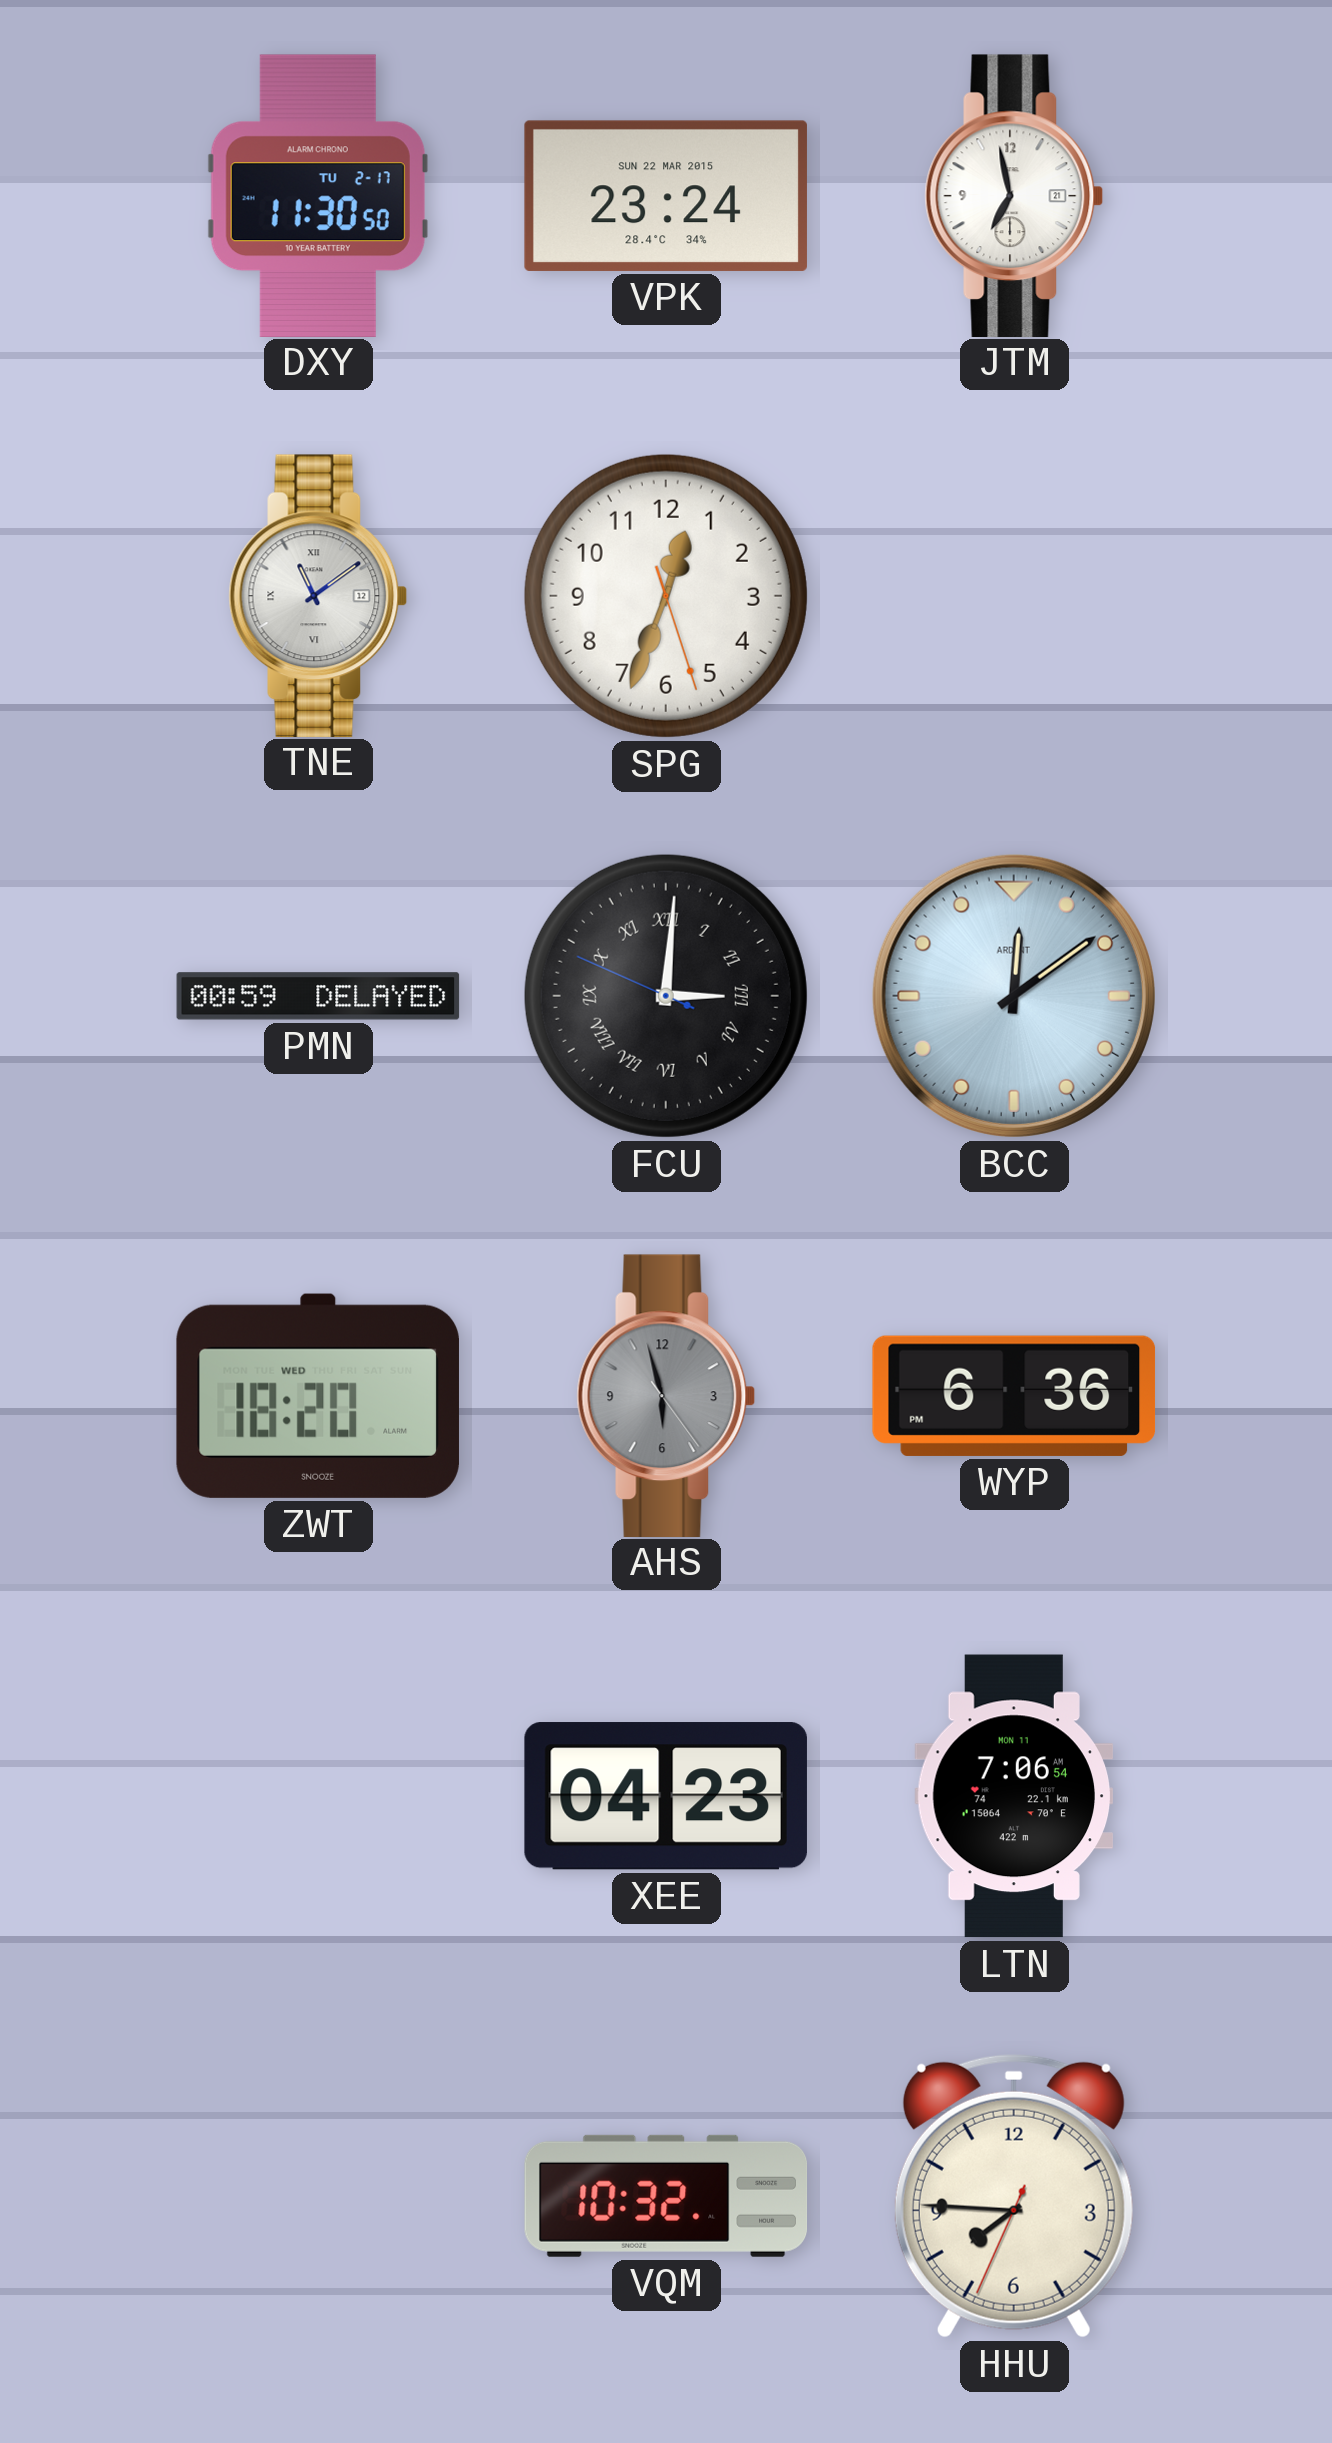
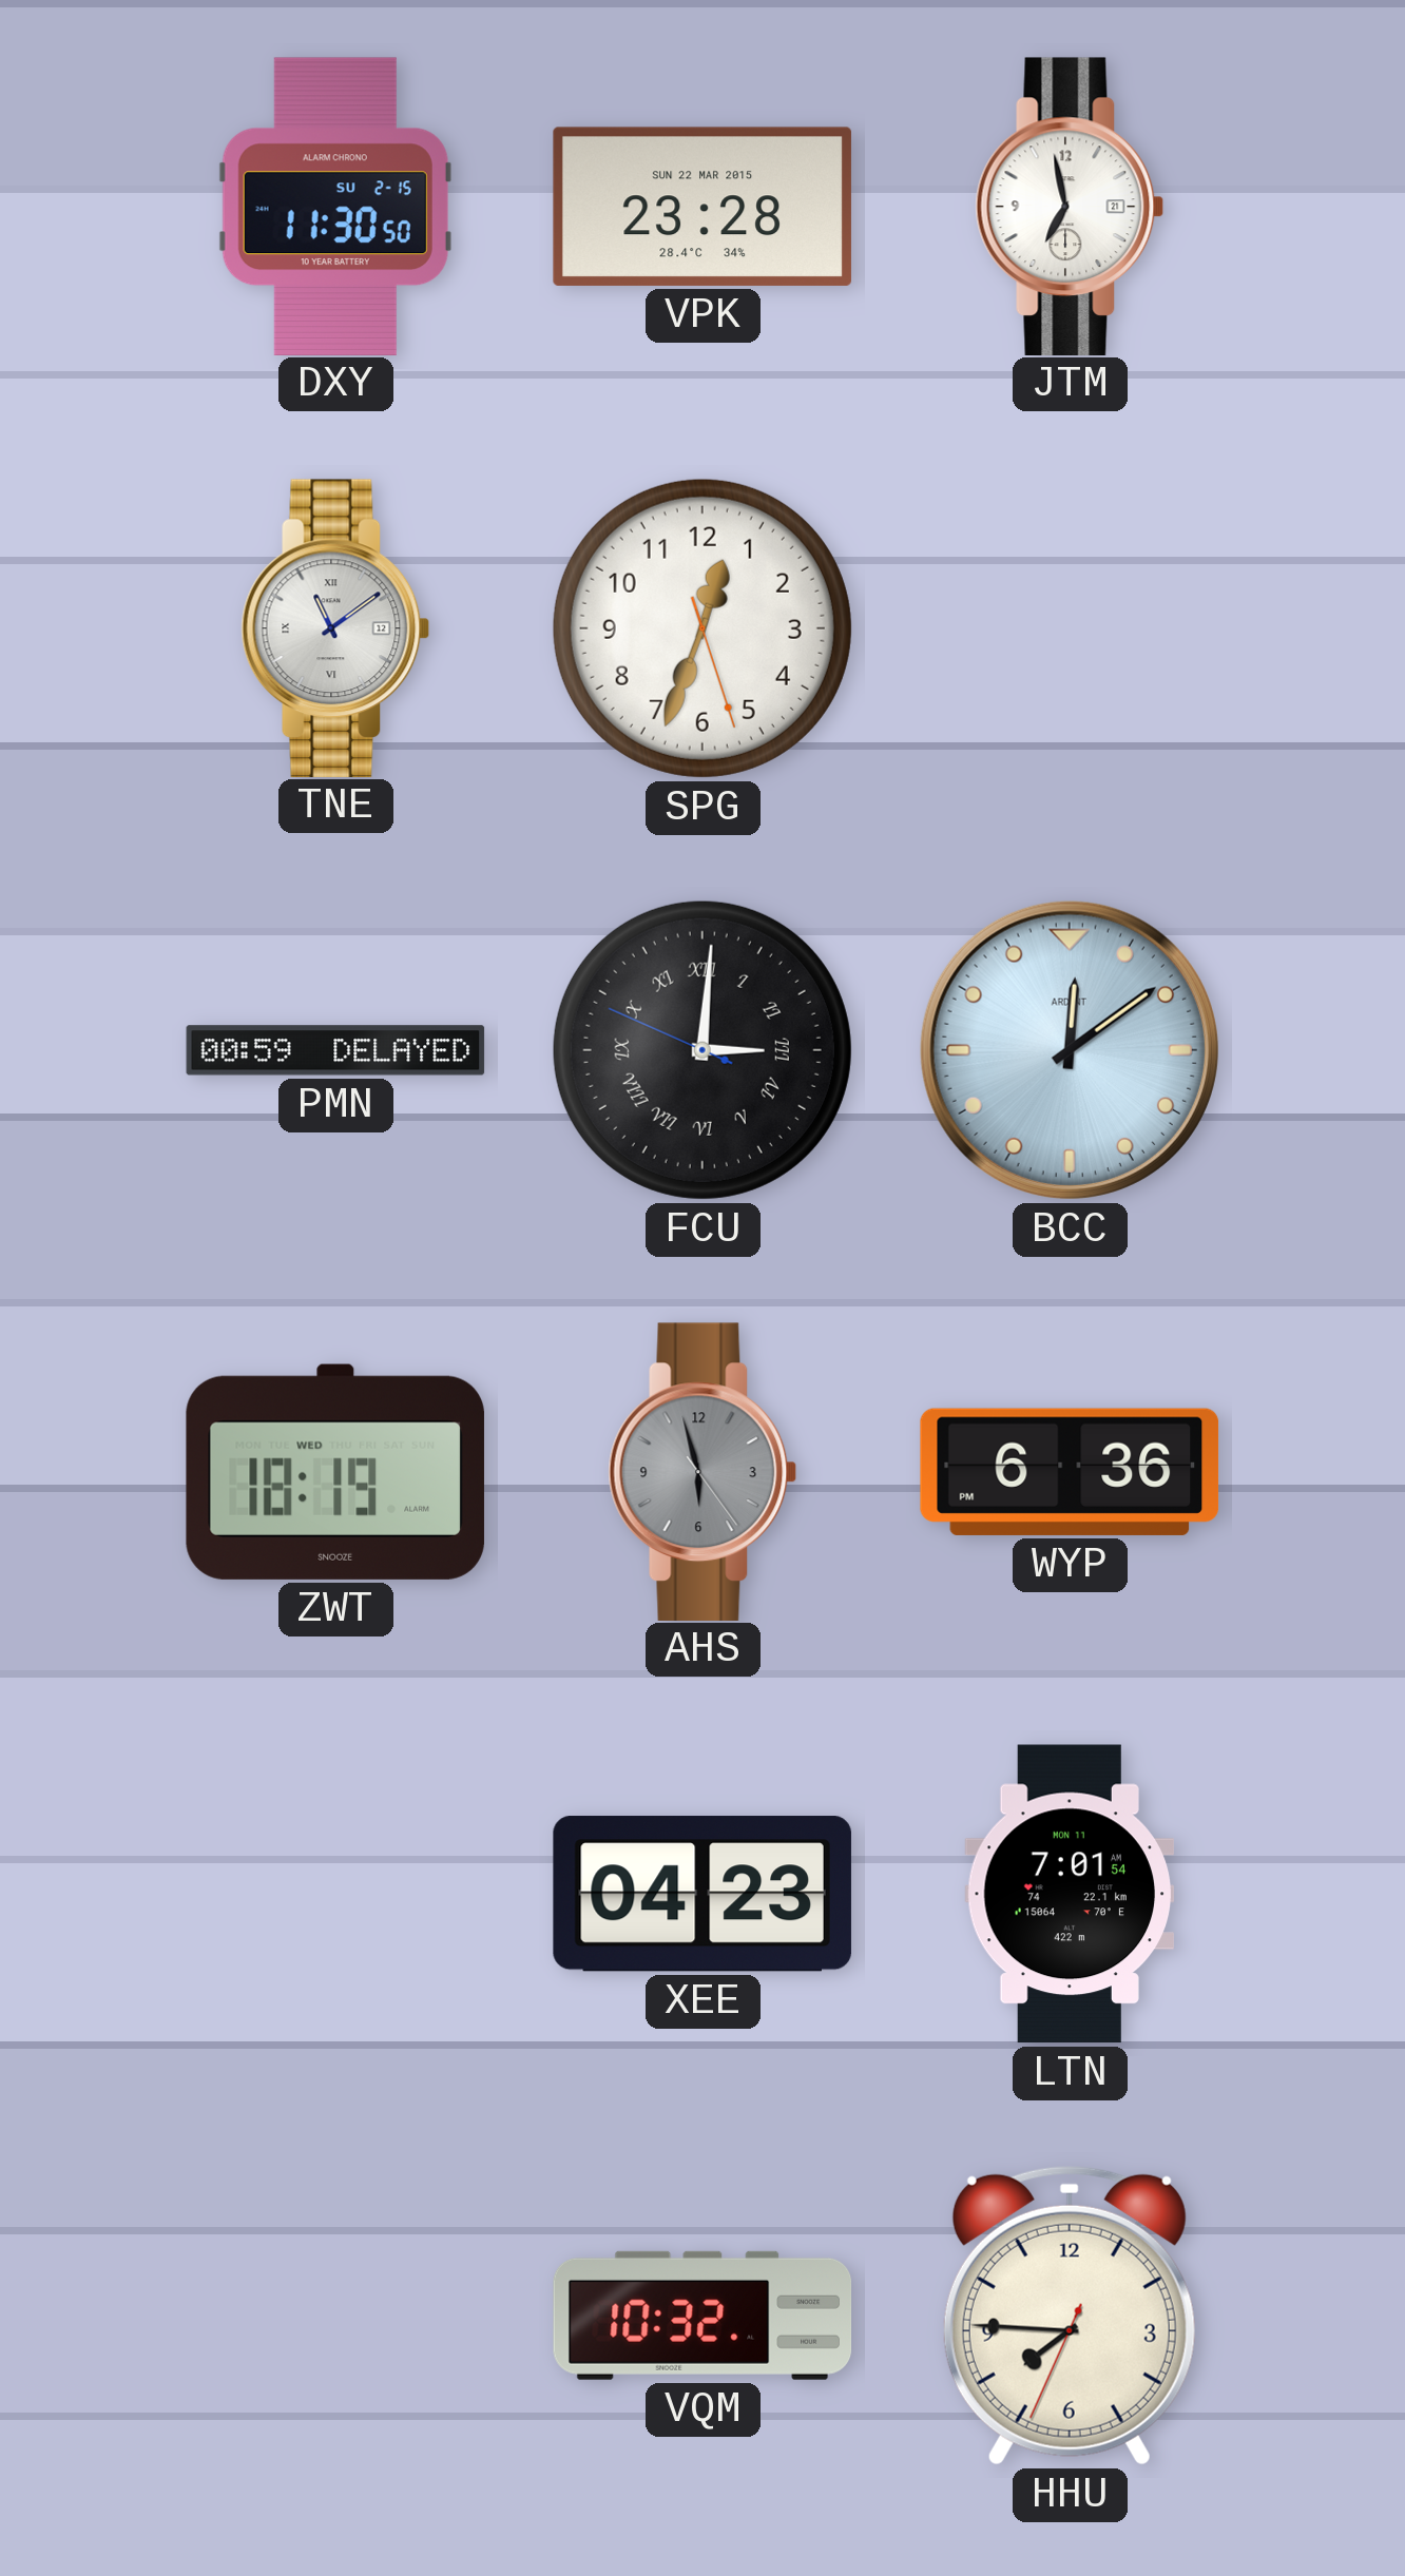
DXY date: TU 2-17 -> SU 2-15
VPK: 23:24 -> 23:28
ZWT: 18:20 -> 18:19
LTN: 7:06 -> 7:01
